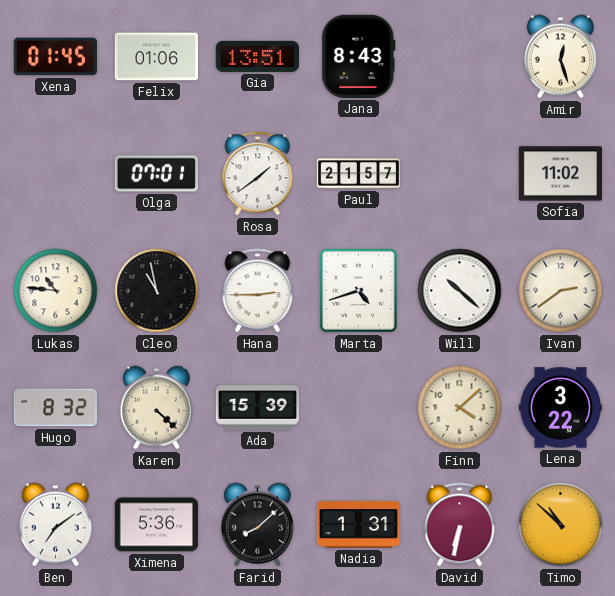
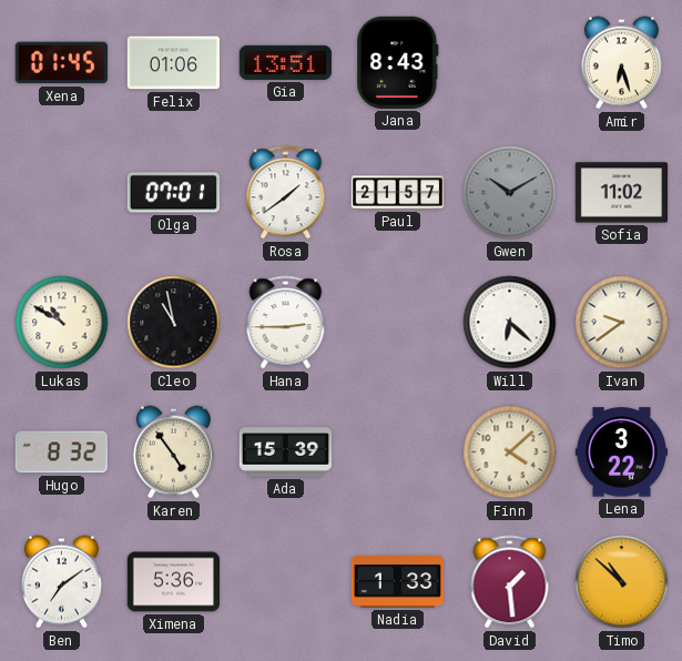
Amir: 12:27 -> 6:27
Gwen: none -> 10:10
Lukas: 10:46 -> 10:50
Marta: 4:42 -> none
Will: 10:22 -> 6:22
Ivan: 2:39 -> 9:39
Karen: 4:22 -> 4:54
Farid: 8:08 -> none
Nadia: 1:31 -> 1:33
David: 6:32 -> 1:29
